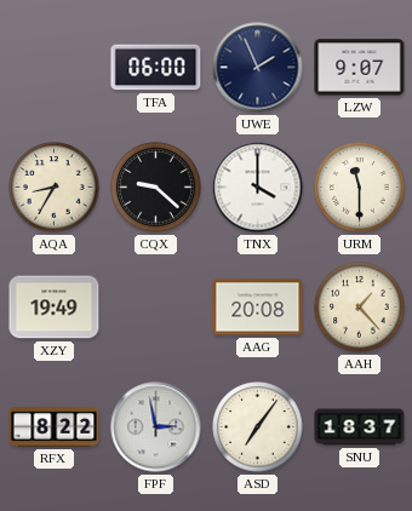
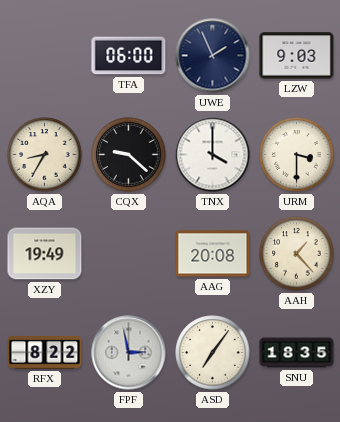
LZW: 9:07 -> 9:03
URM: 11:30 -> 3:30
SNU: 18:37 -> 18:35
